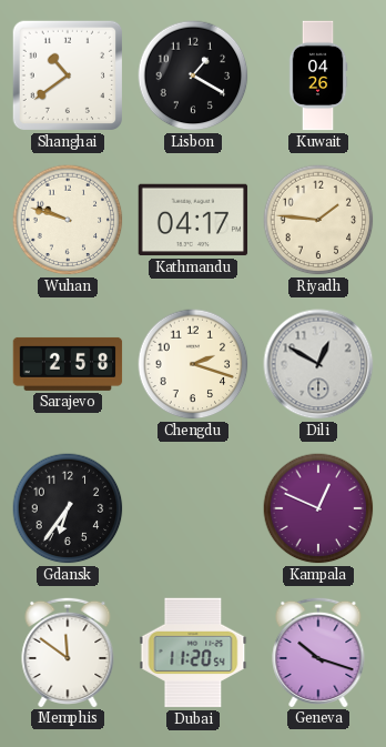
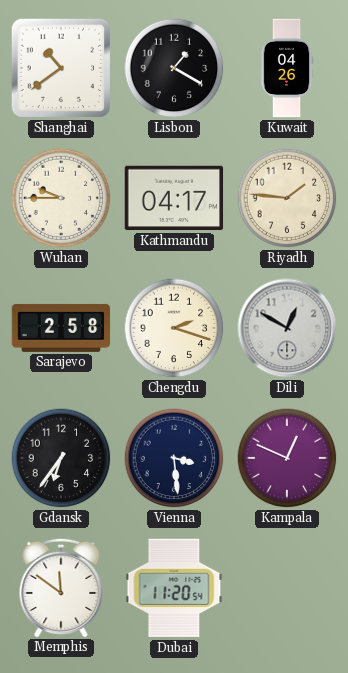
Wuhan: 9:48 -> 9:45
Vienna: none -> 3:29
Geneva: 10:18 -> none
